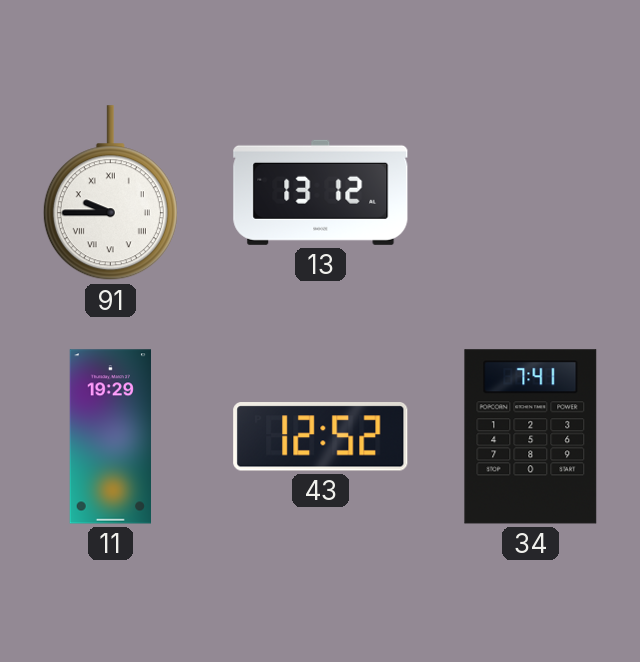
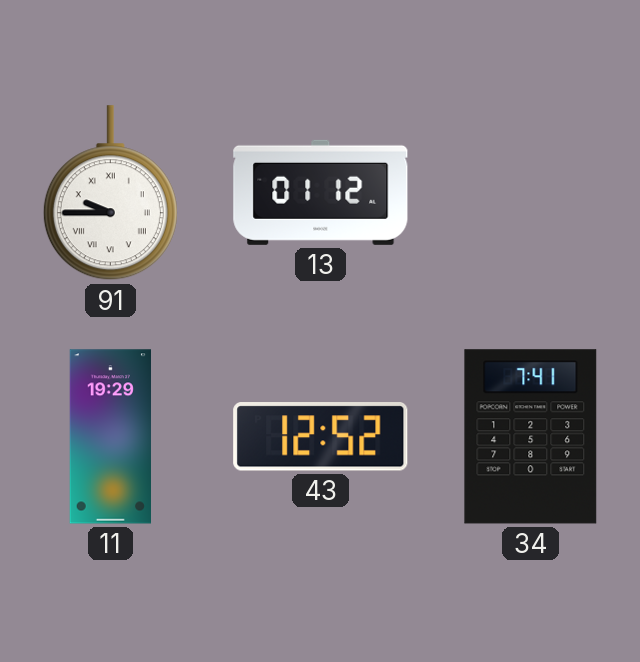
13: 13:12 -> 01:12
